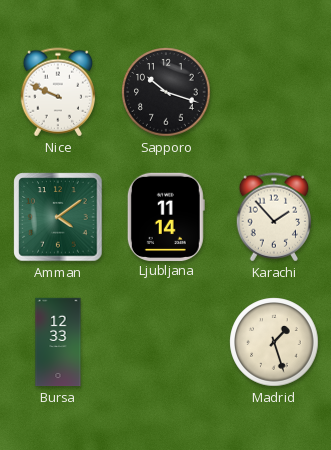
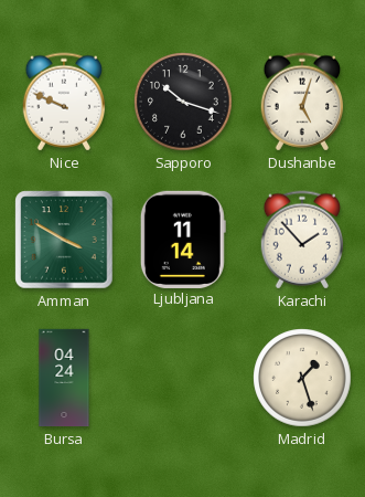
Dushanbe: none -> 5:03
Amman: 4:09 -> 3:50
Bursa: 12:33 -> 04:24
